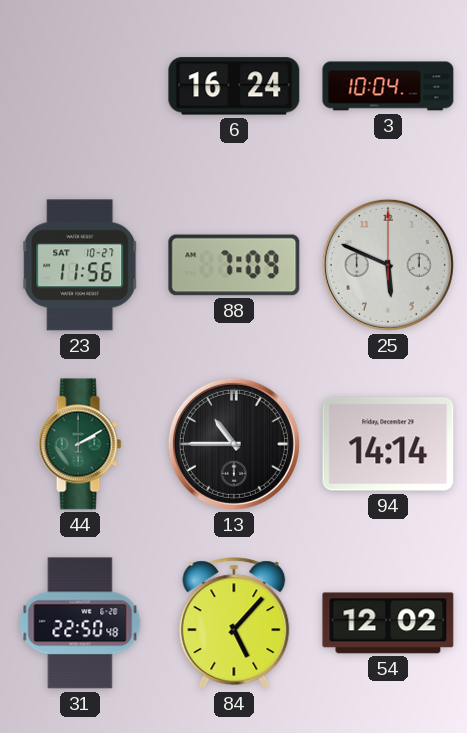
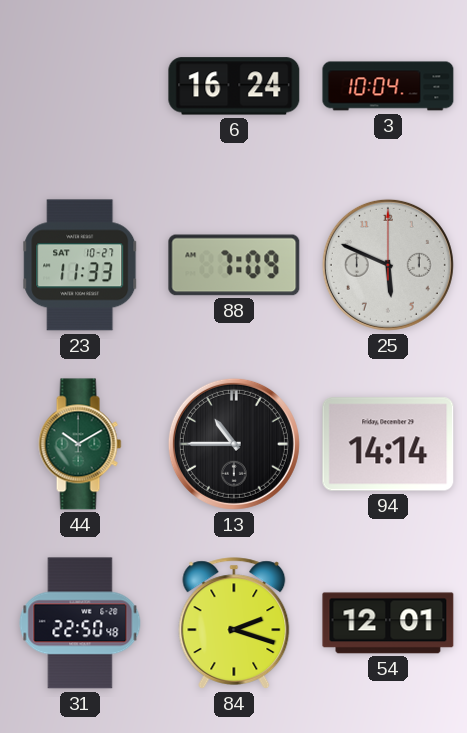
23: 11:56 -> 11:33
44: 2:10 -> 10:10
84: 5:07 -> 2:18
54: 12:02 -> 12:01
